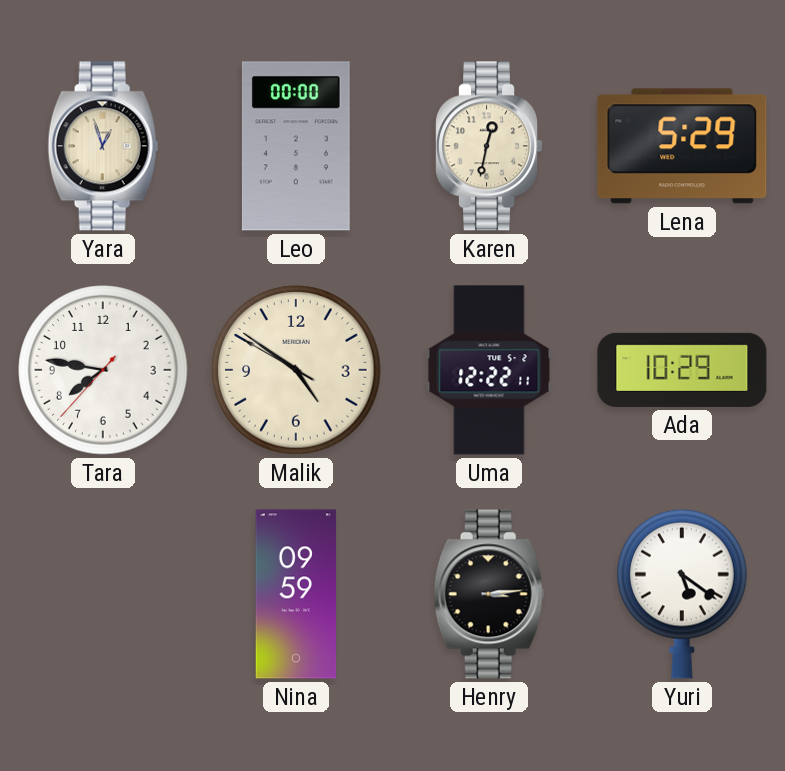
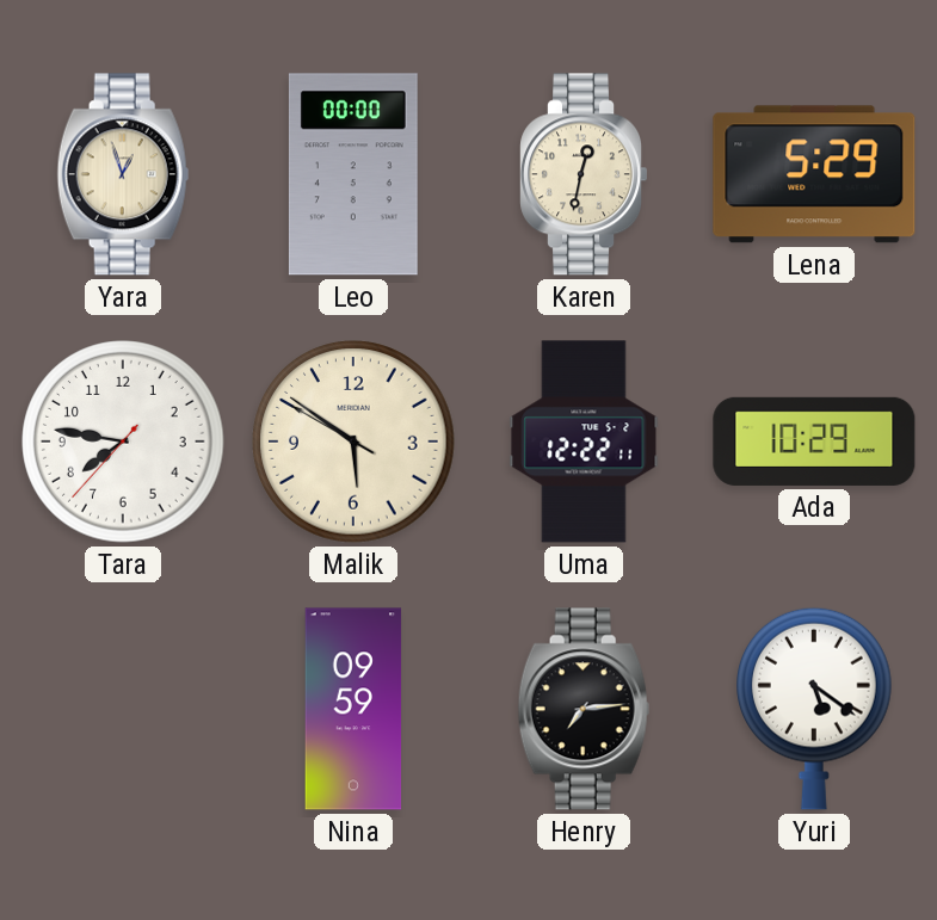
Malik: 4:50 -> 5:50
Henry: 3:14 -> 7:14
